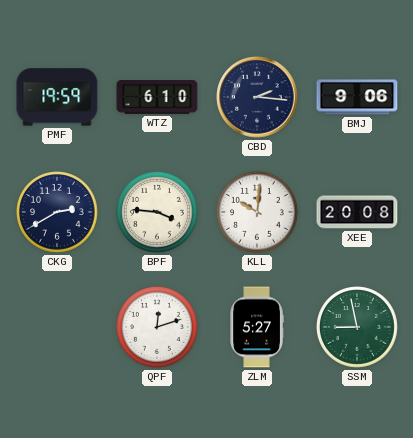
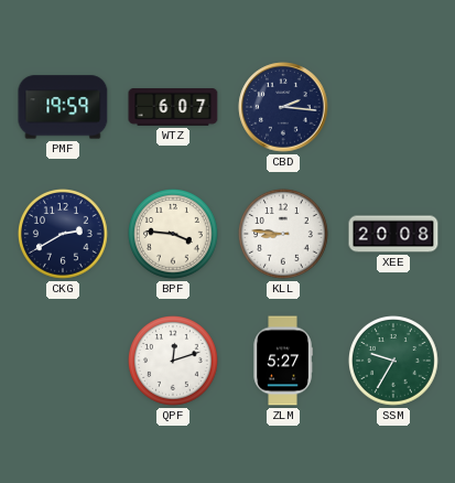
WTZ: 6:10 -> 6:07
BMJ: 9:06 -> none
KLL: 10:01 -> 8:46
SSM: 8:58 -> 9:35
